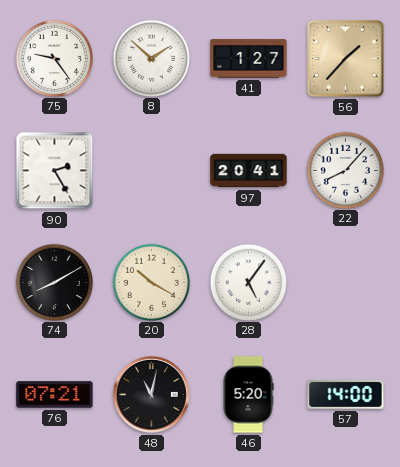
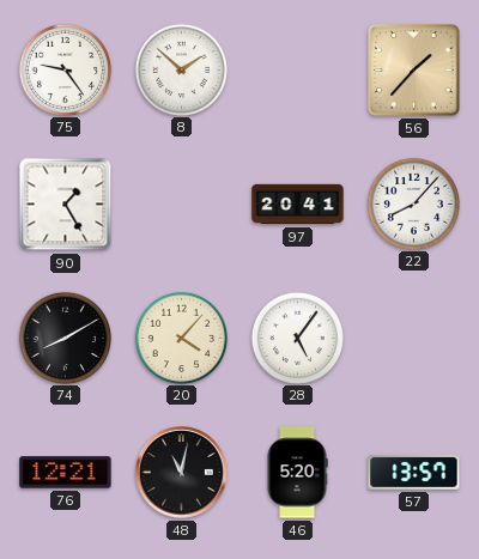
41: 1:27 -> none
90: 2:25 -> 1:25
20: 10:20 -> 4:07
76: 07:21 -> 12:21
57: 14:00 -> 13:57
